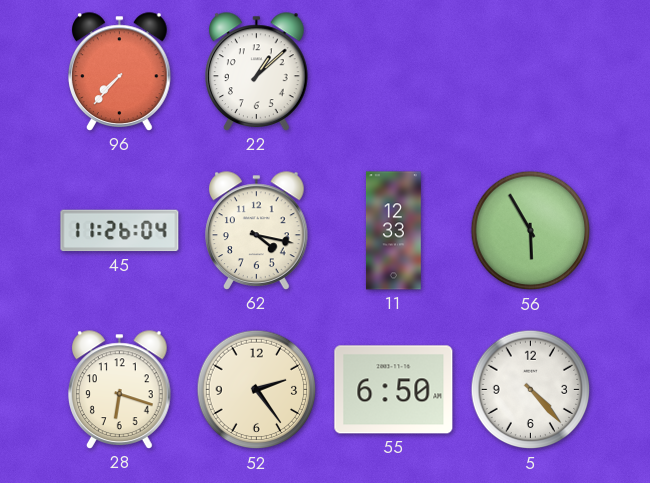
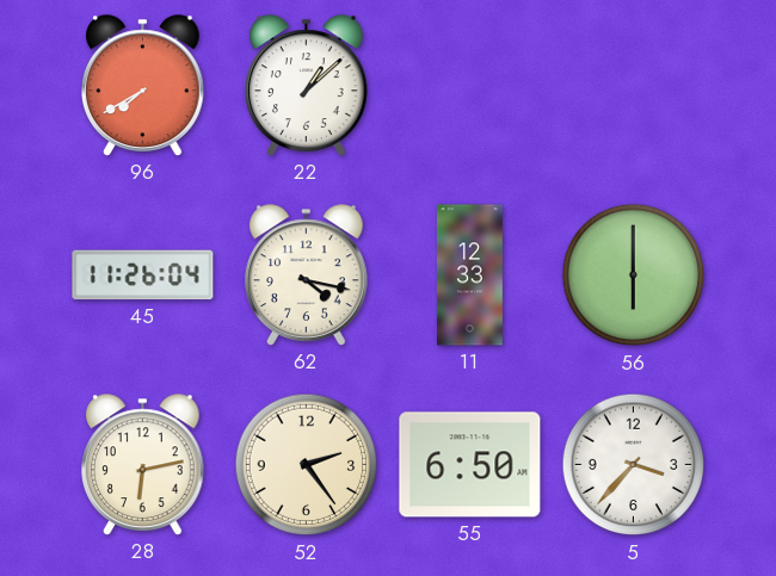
96: 7:37 -> 7:40
56: 5:55 -> 6:00
28: 6:18 -> 6:13
5: 4:23 -> 3:37
